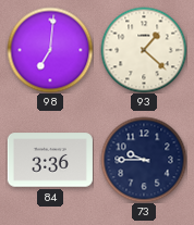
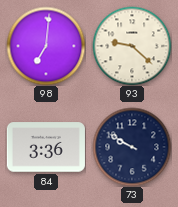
93: 1:22 -> 9:22
73: 9:45 -> 9:50
